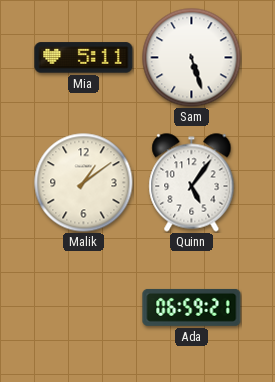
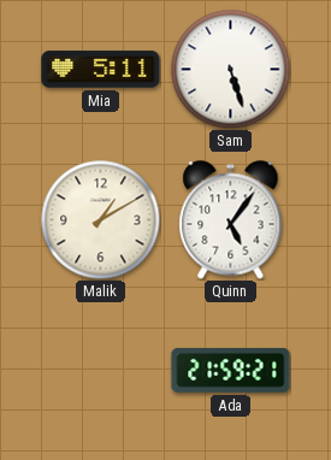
Malik: 1:09 -> 1:10
Ada: 06:59 -> 21:59
